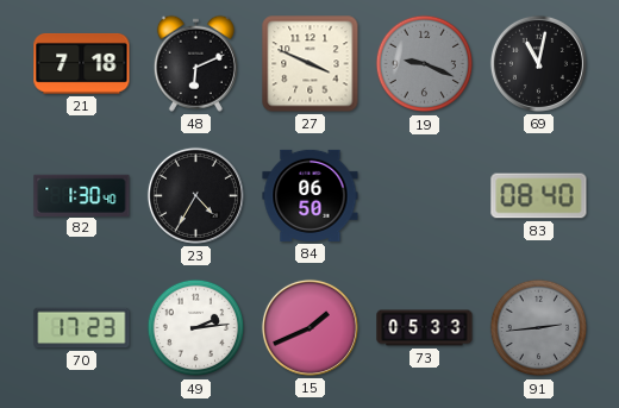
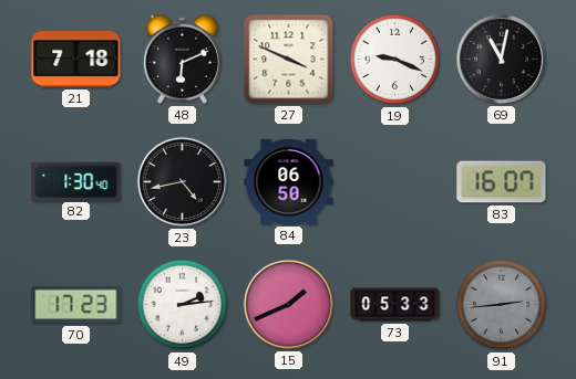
19 dial: grey -> white
23: 4:35 -> 4:43
83: 08:40 -> 16:07
